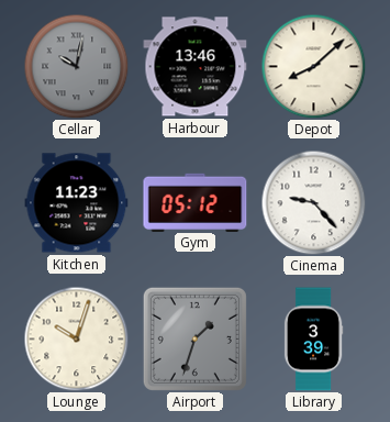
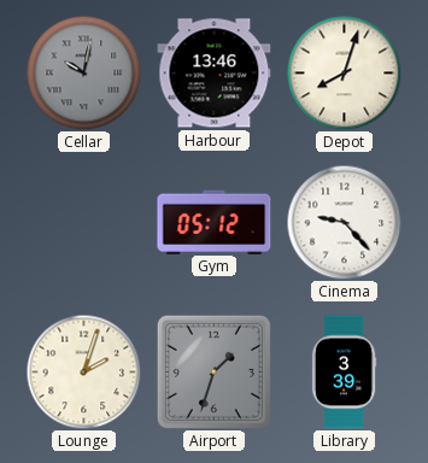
Depot: 8:08 -> 8:03
Kitchen: 11:23 -> none
Lounge: 10:03 -> 2:03
